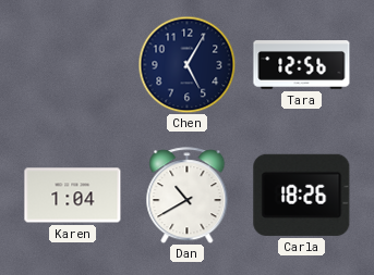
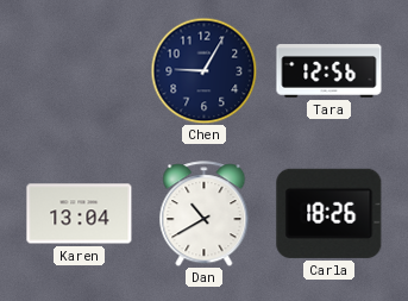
Chen: 5:05 -> 9:05
Karen: 1:04 -> 13:04
